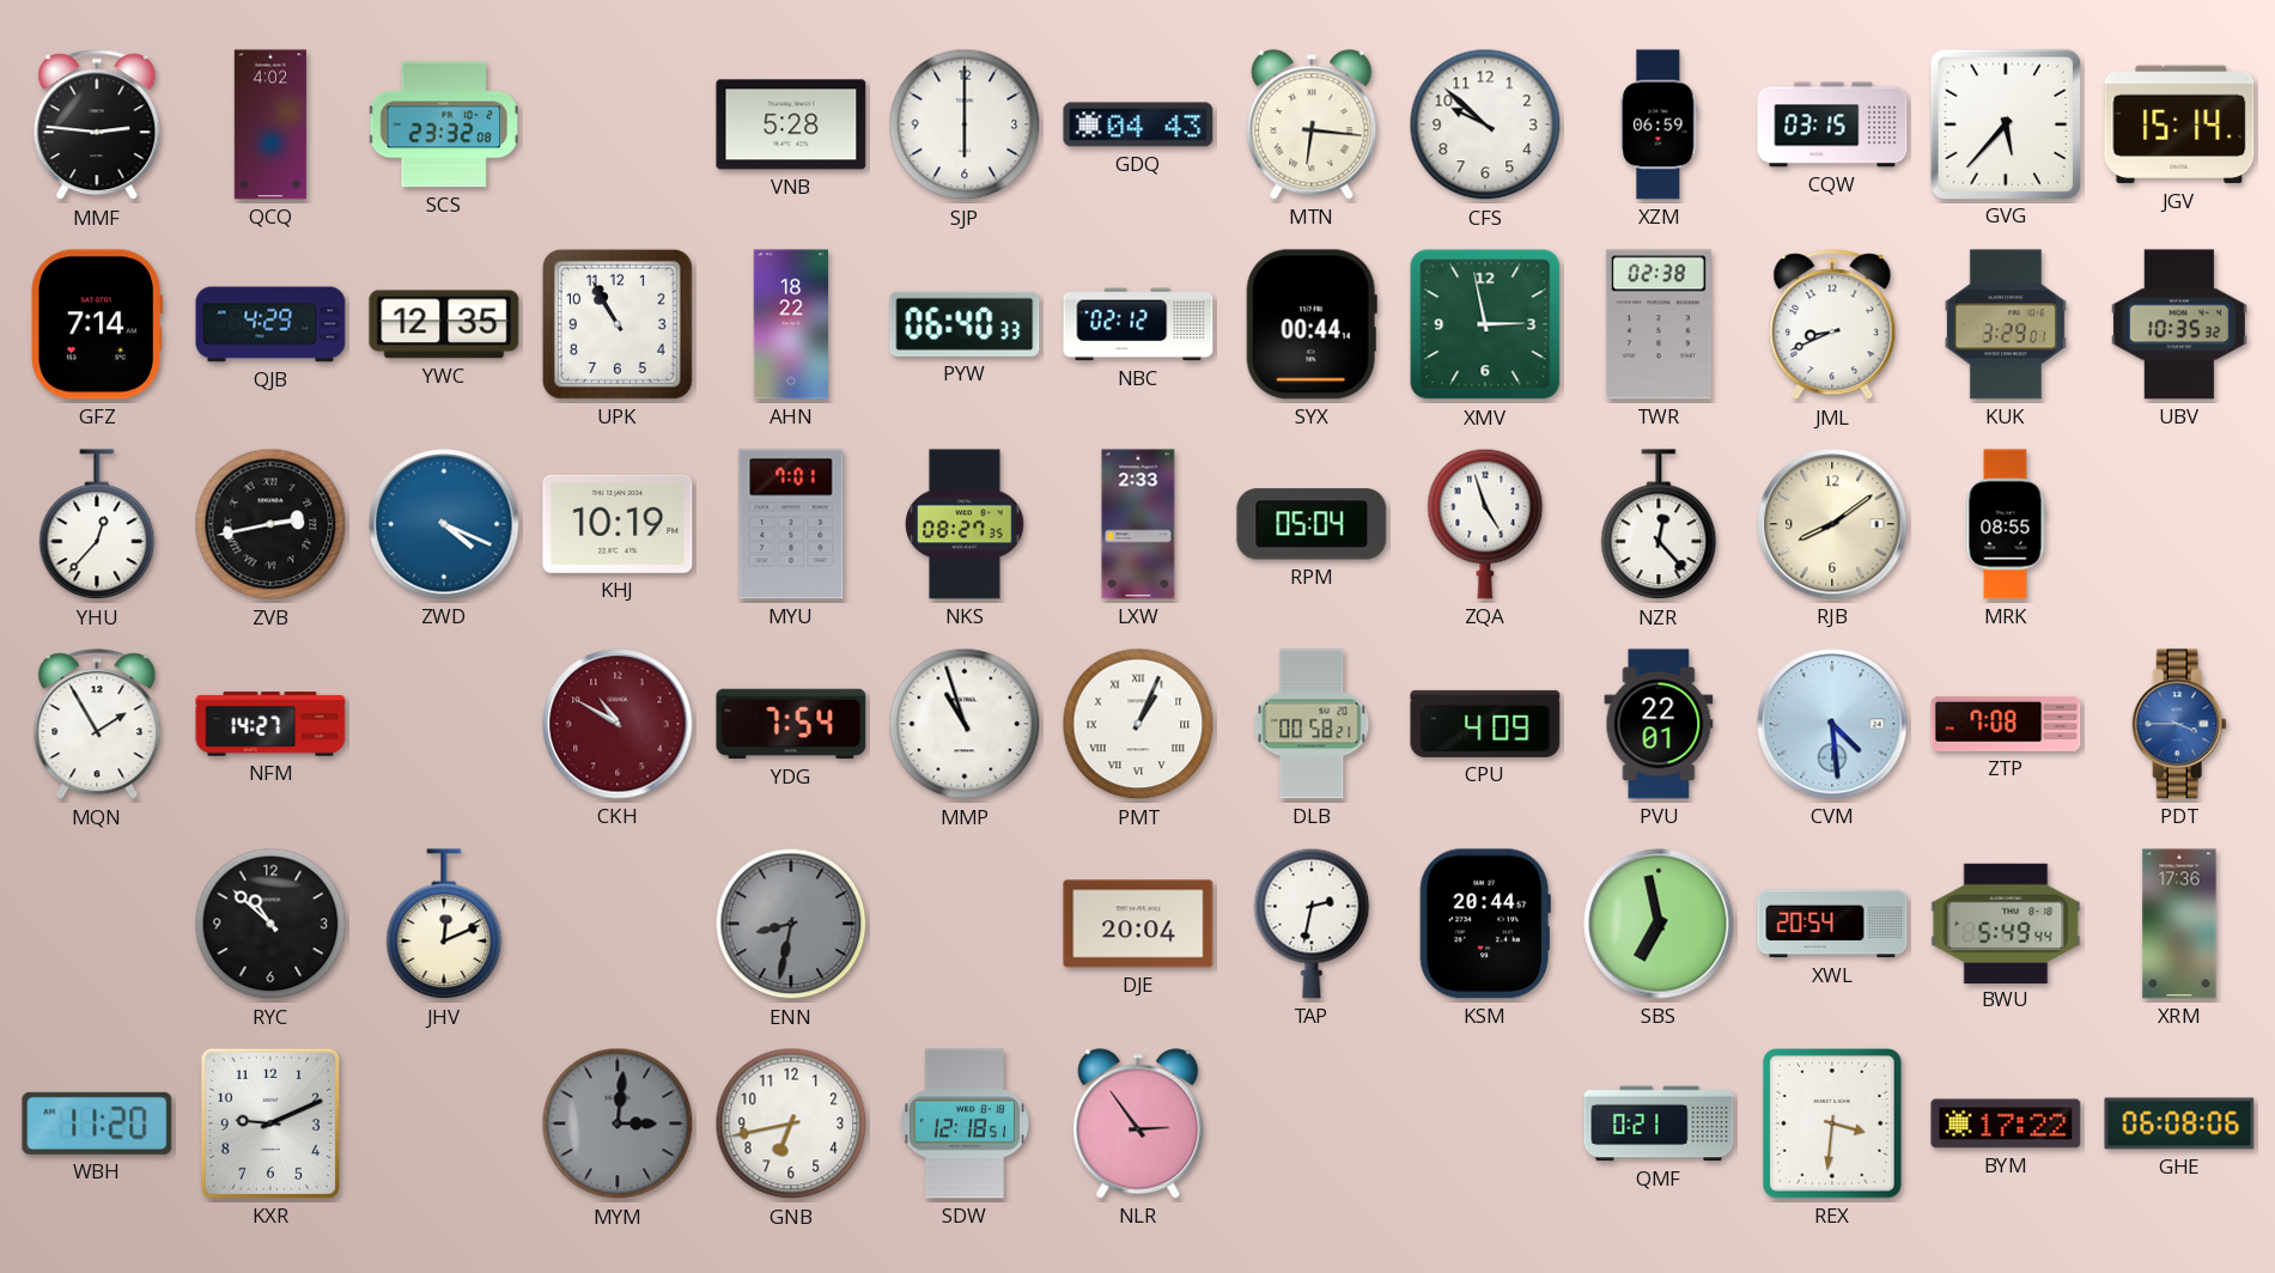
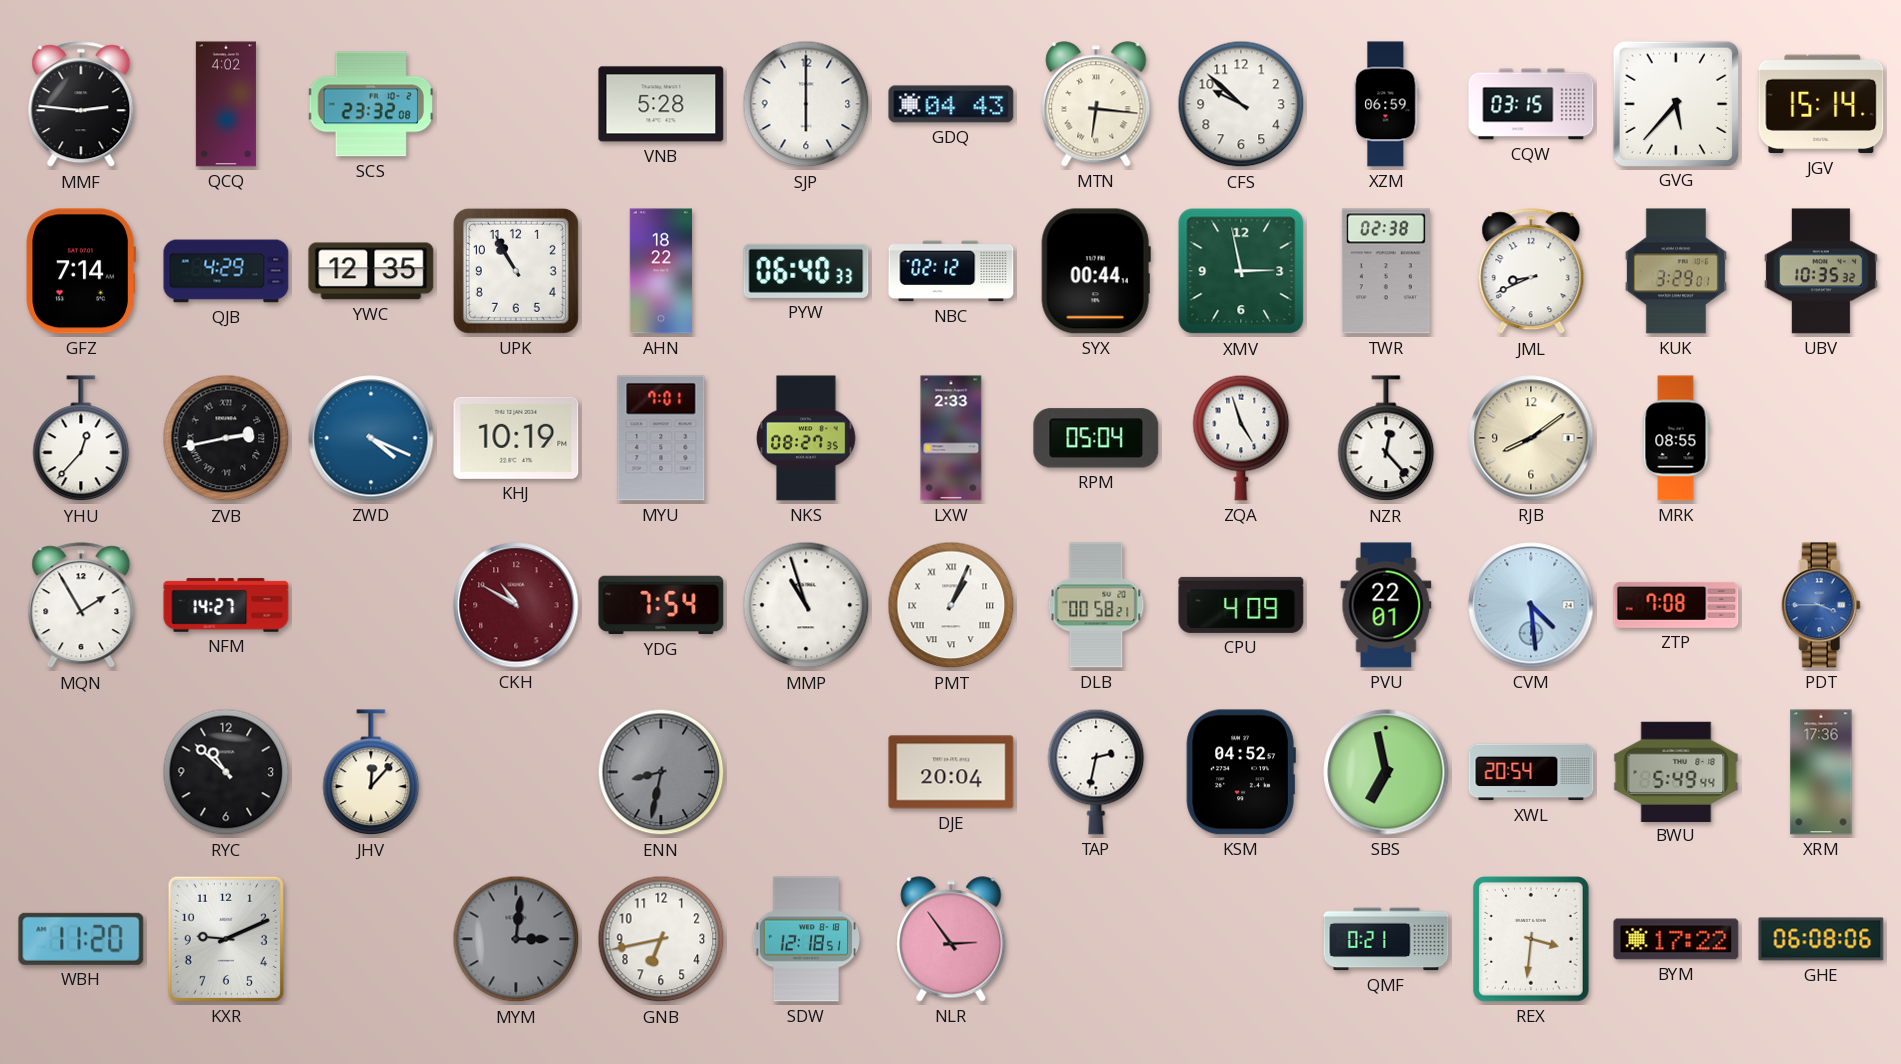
JHV: 12:11 -> 12:07
KSM: 20:44 -> 04:52
